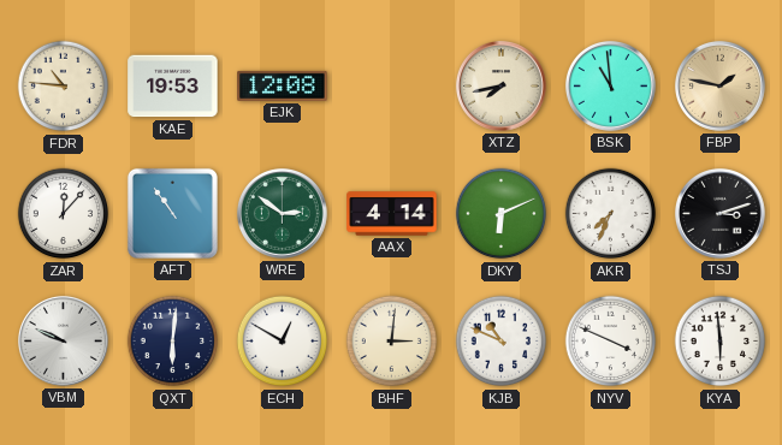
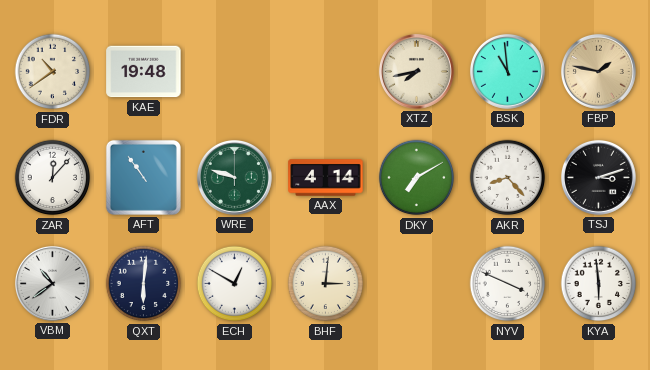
FDR: 10:46 -> 10:39
KAE: 19:53 -> 19:48
EJK: 12:08 -> none
WRE: 2:51 -> 9:48
DKY: 6:11 -> 7:10
AKR: 7:34 -> 8:23
VBM: 9:49 -> 10:39
KJB: 10:49 -> none
